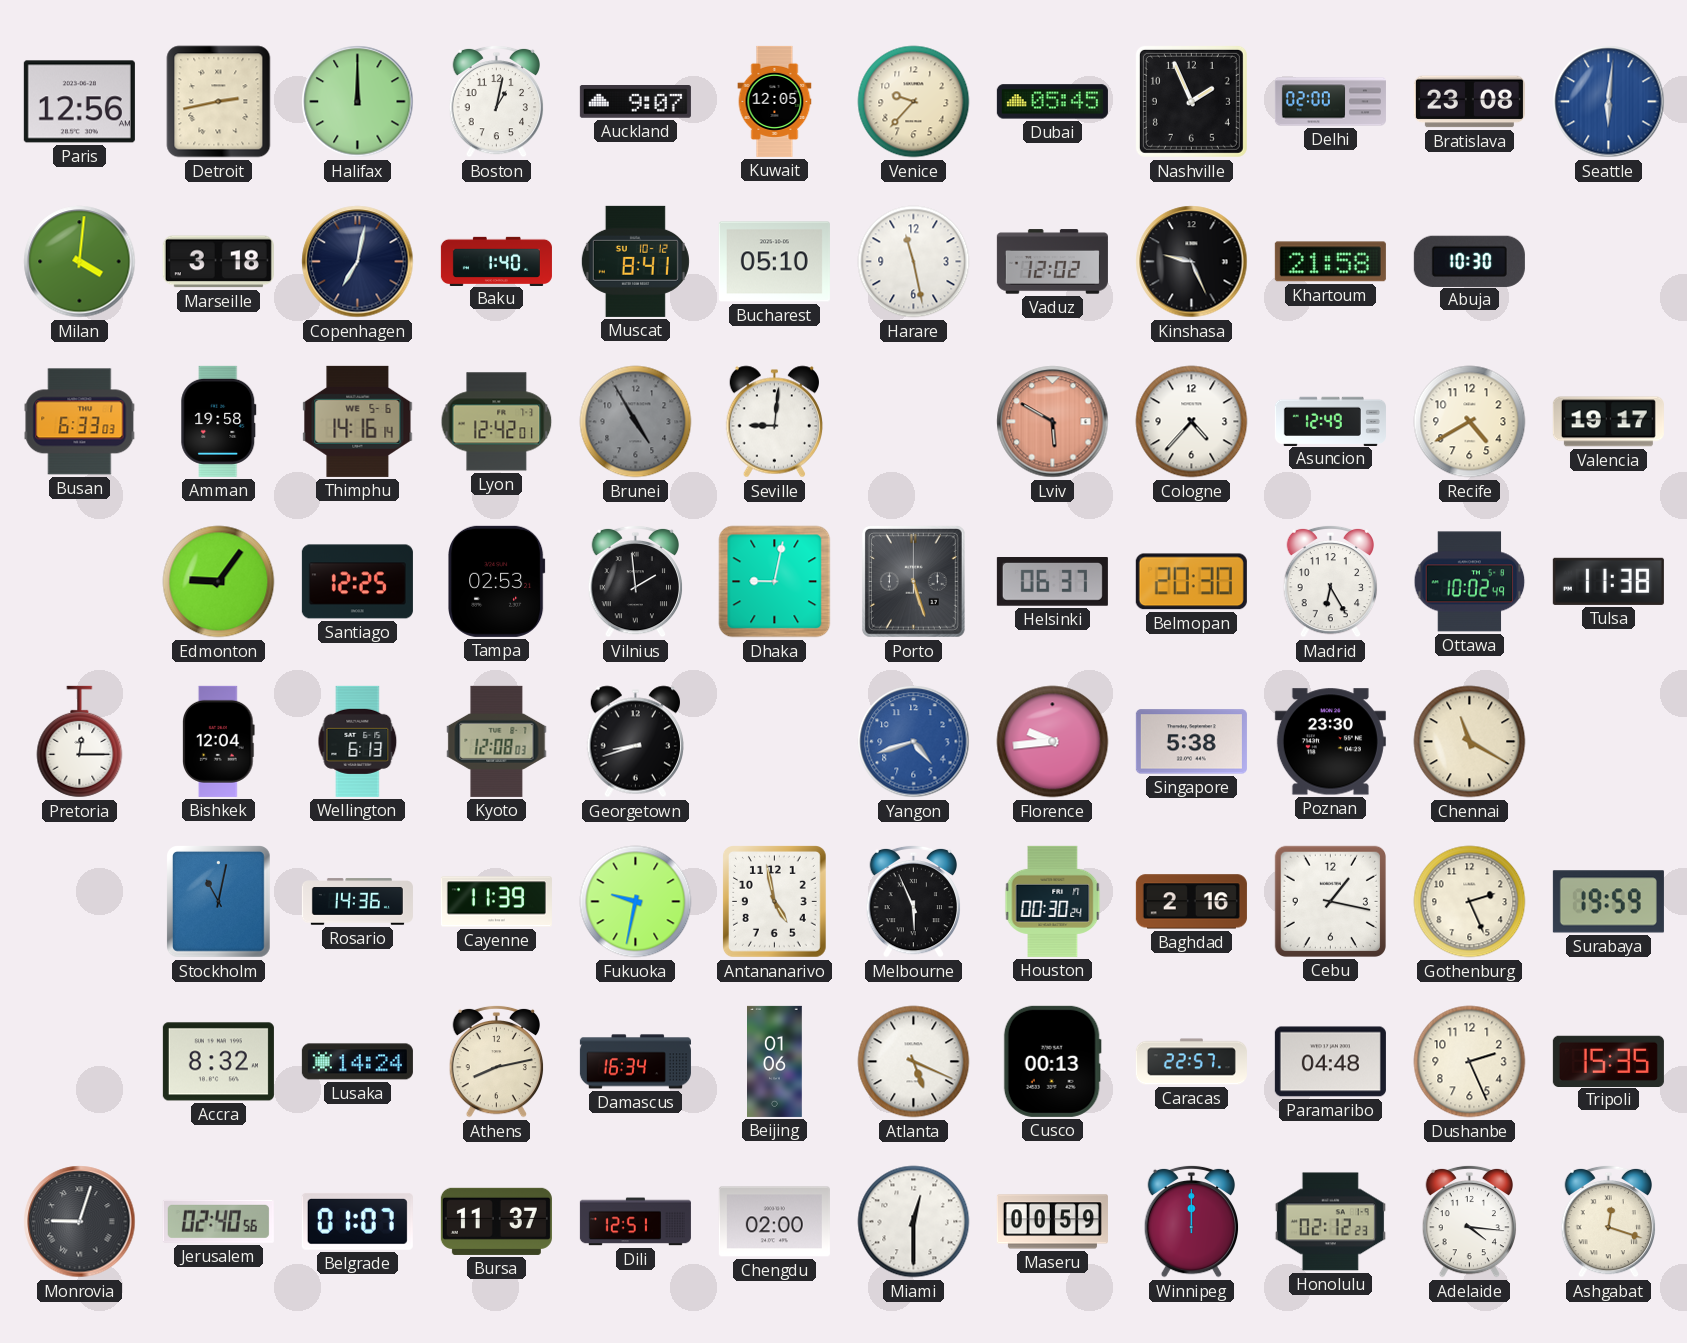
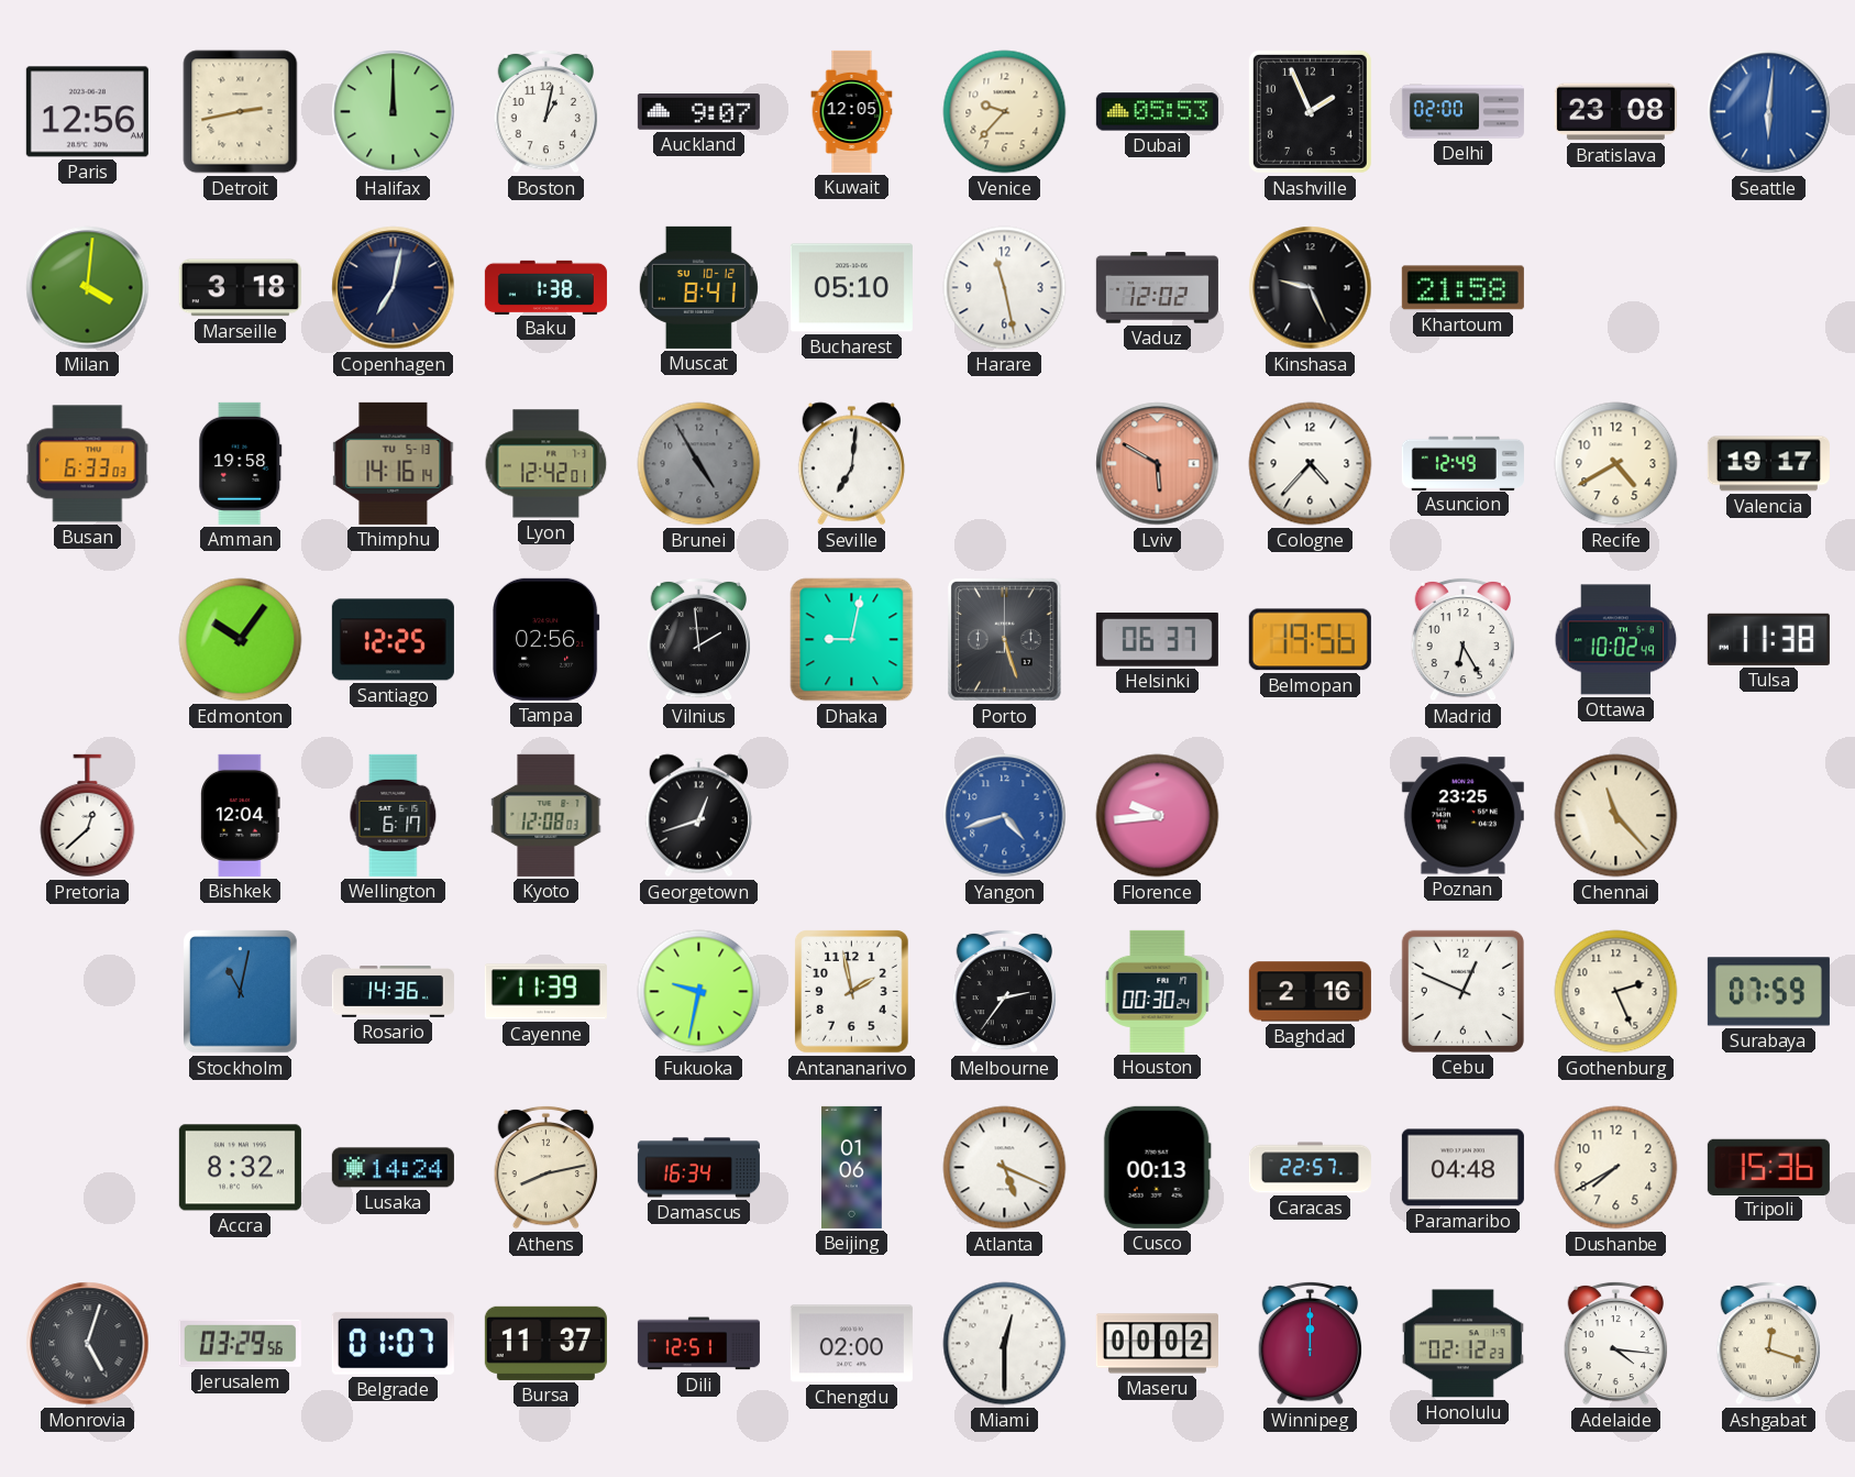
Dubai: 05:45 -> 05:53
Baku: 1:40 -> 1:38
Abuja: 10:30 -> none
Thimphu date: WE 5-6 -> TU 5-13
Seville: 9:01 -> 7:01
Edmonton: 9:06 -> 10:06
Tampa: 02:53 -> 02:56
Belmopan: 20:30 -> 19:56
Pretoria: 12:15 -> 12:38
Wellington: 6:13 -> 6:17
Georgetown: 8:42 -> 12:42
Singapore: 5:38 -> none
Poznan: 23:30 -> 23:25
Chennai: 11:20 -> 11:23
Antananarivo: 4:58 -> 1:58
Melbourne: 5:56 -> 2:36
Cebu: 1:17 -> 12:49
Surabaya: 19:59 -> 07:59
Dushanbe: 2:26 -> 7:40
Tripoli: 15:35 -> 15:36
Monrovia: 9:03 -> 5:03
Jerusalem: 02:40 -> 03:29
Maseru: 00:59 -> 00:02
